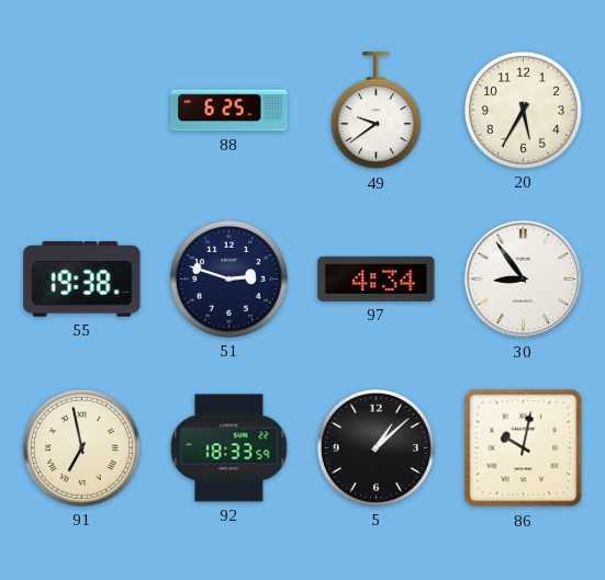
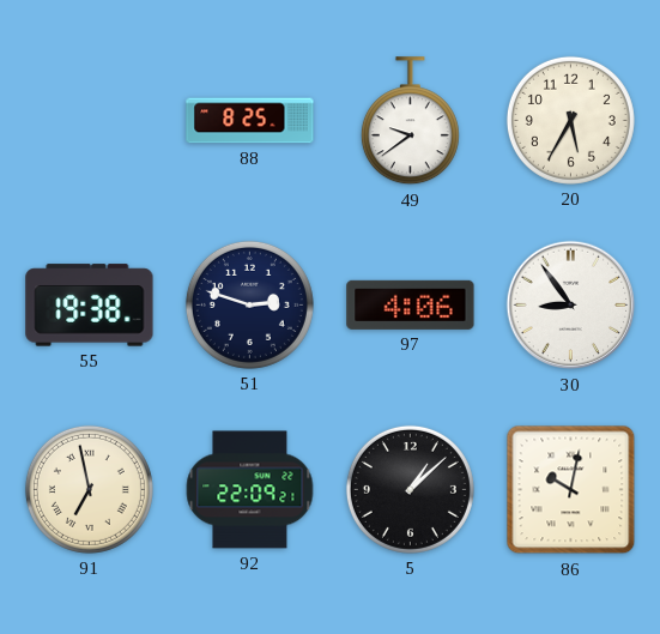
88: 6:25 -> 8:25
97: 4:34 -> 4:06
92: 18:33 -> 22:09
